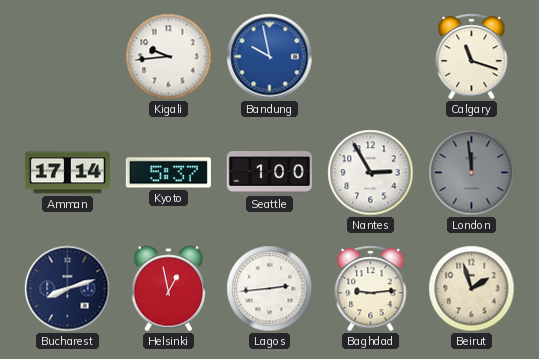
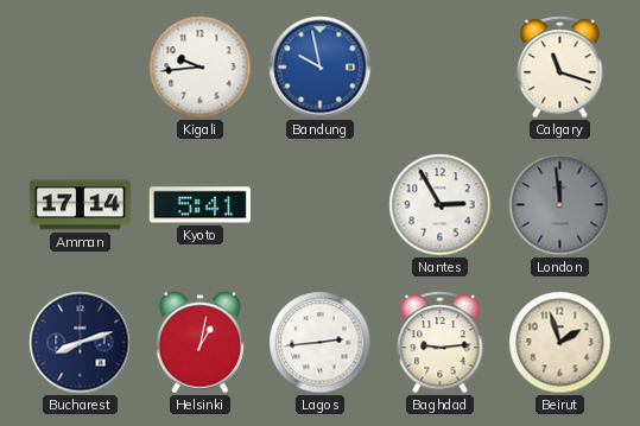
Kyoto: 5:37 -> 5:41
Seattle: 1:00 -> none
Helsinki: 12:58 -> 1:02
